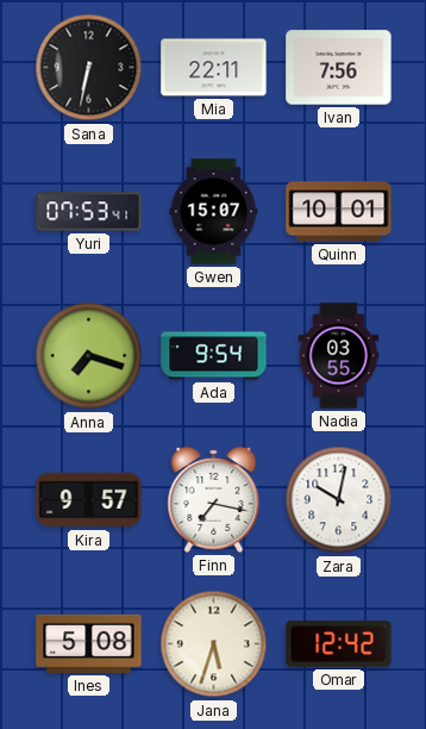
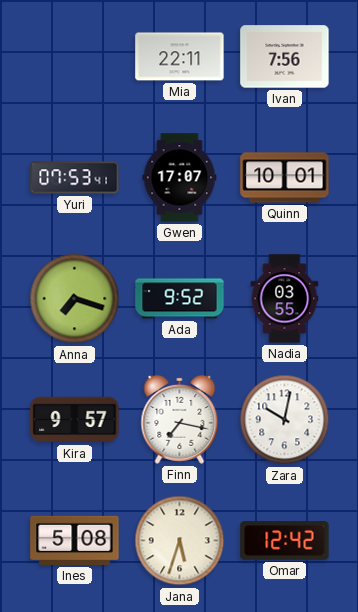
Sana: 6:32 -> none
Gwen: 15:07 -> 17:07
Ada: 9:54 -> 9:52
